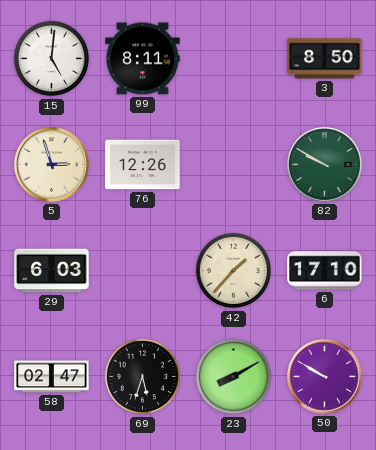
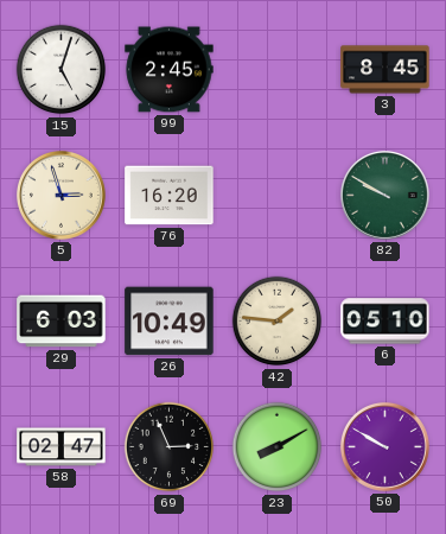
15: 5:01 -> 5:03
99: 8:11 -> 2:45
3: 8:50 -> 8:45
76: 12:26 -> 16:20
26: none -> 10:49
42: 1:37 -> 1:46
6: 17:10 -> 05:10
69: 5:33 -> 2:56
